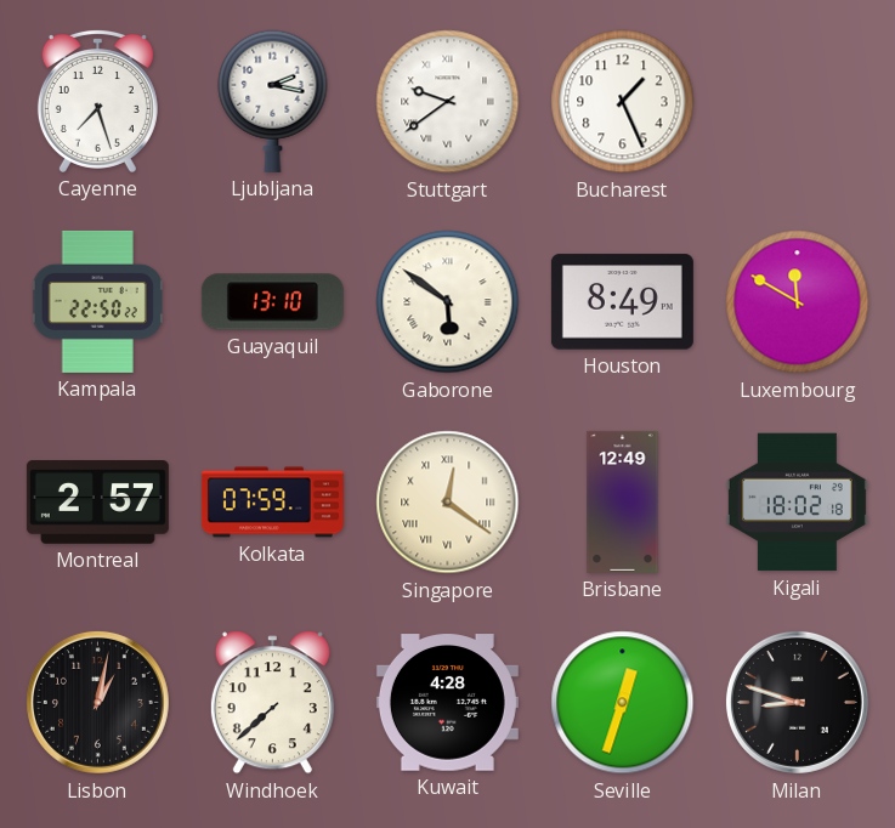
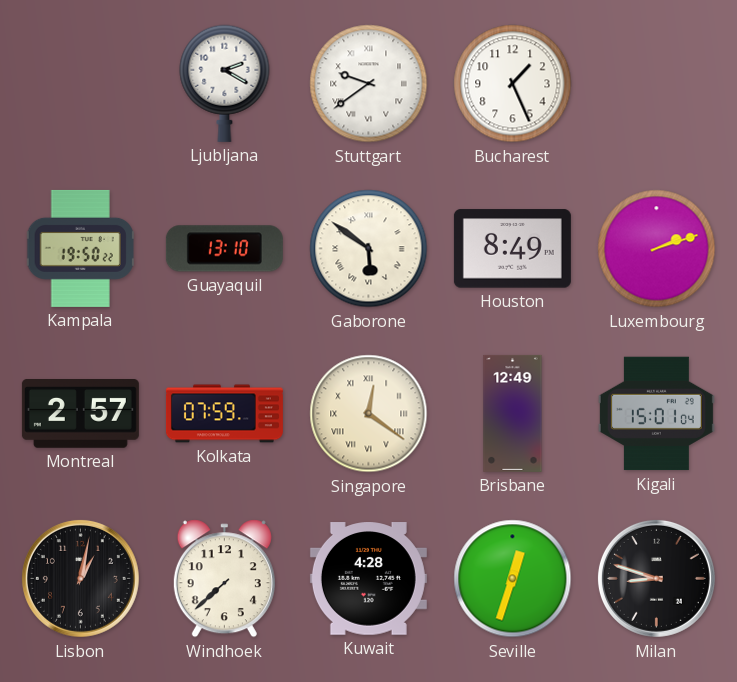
Cayenne: 7:27 -> none
Ljubljana: 2:17 -> 2:20
Kampala: 22:50 -> 19:50
Luxembourg: 11:50 -> 2:12
Kigali: 18:02 -> 15:01
